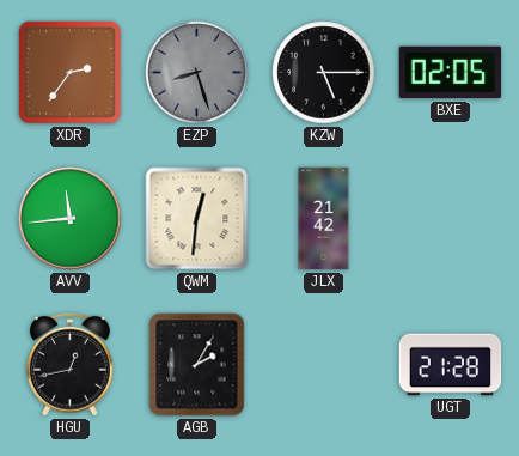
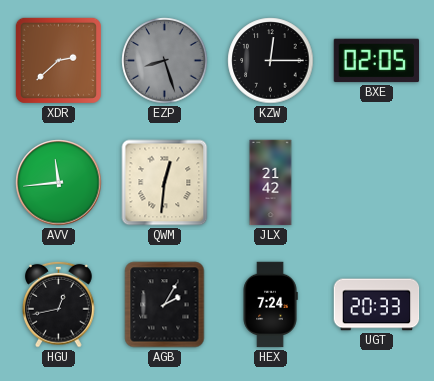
XDR: 2:36 -> 2:38
KZW: 5:15 -> 12:15
HEX: none -> 7:24
UGT: 21:28 -> 20:33
